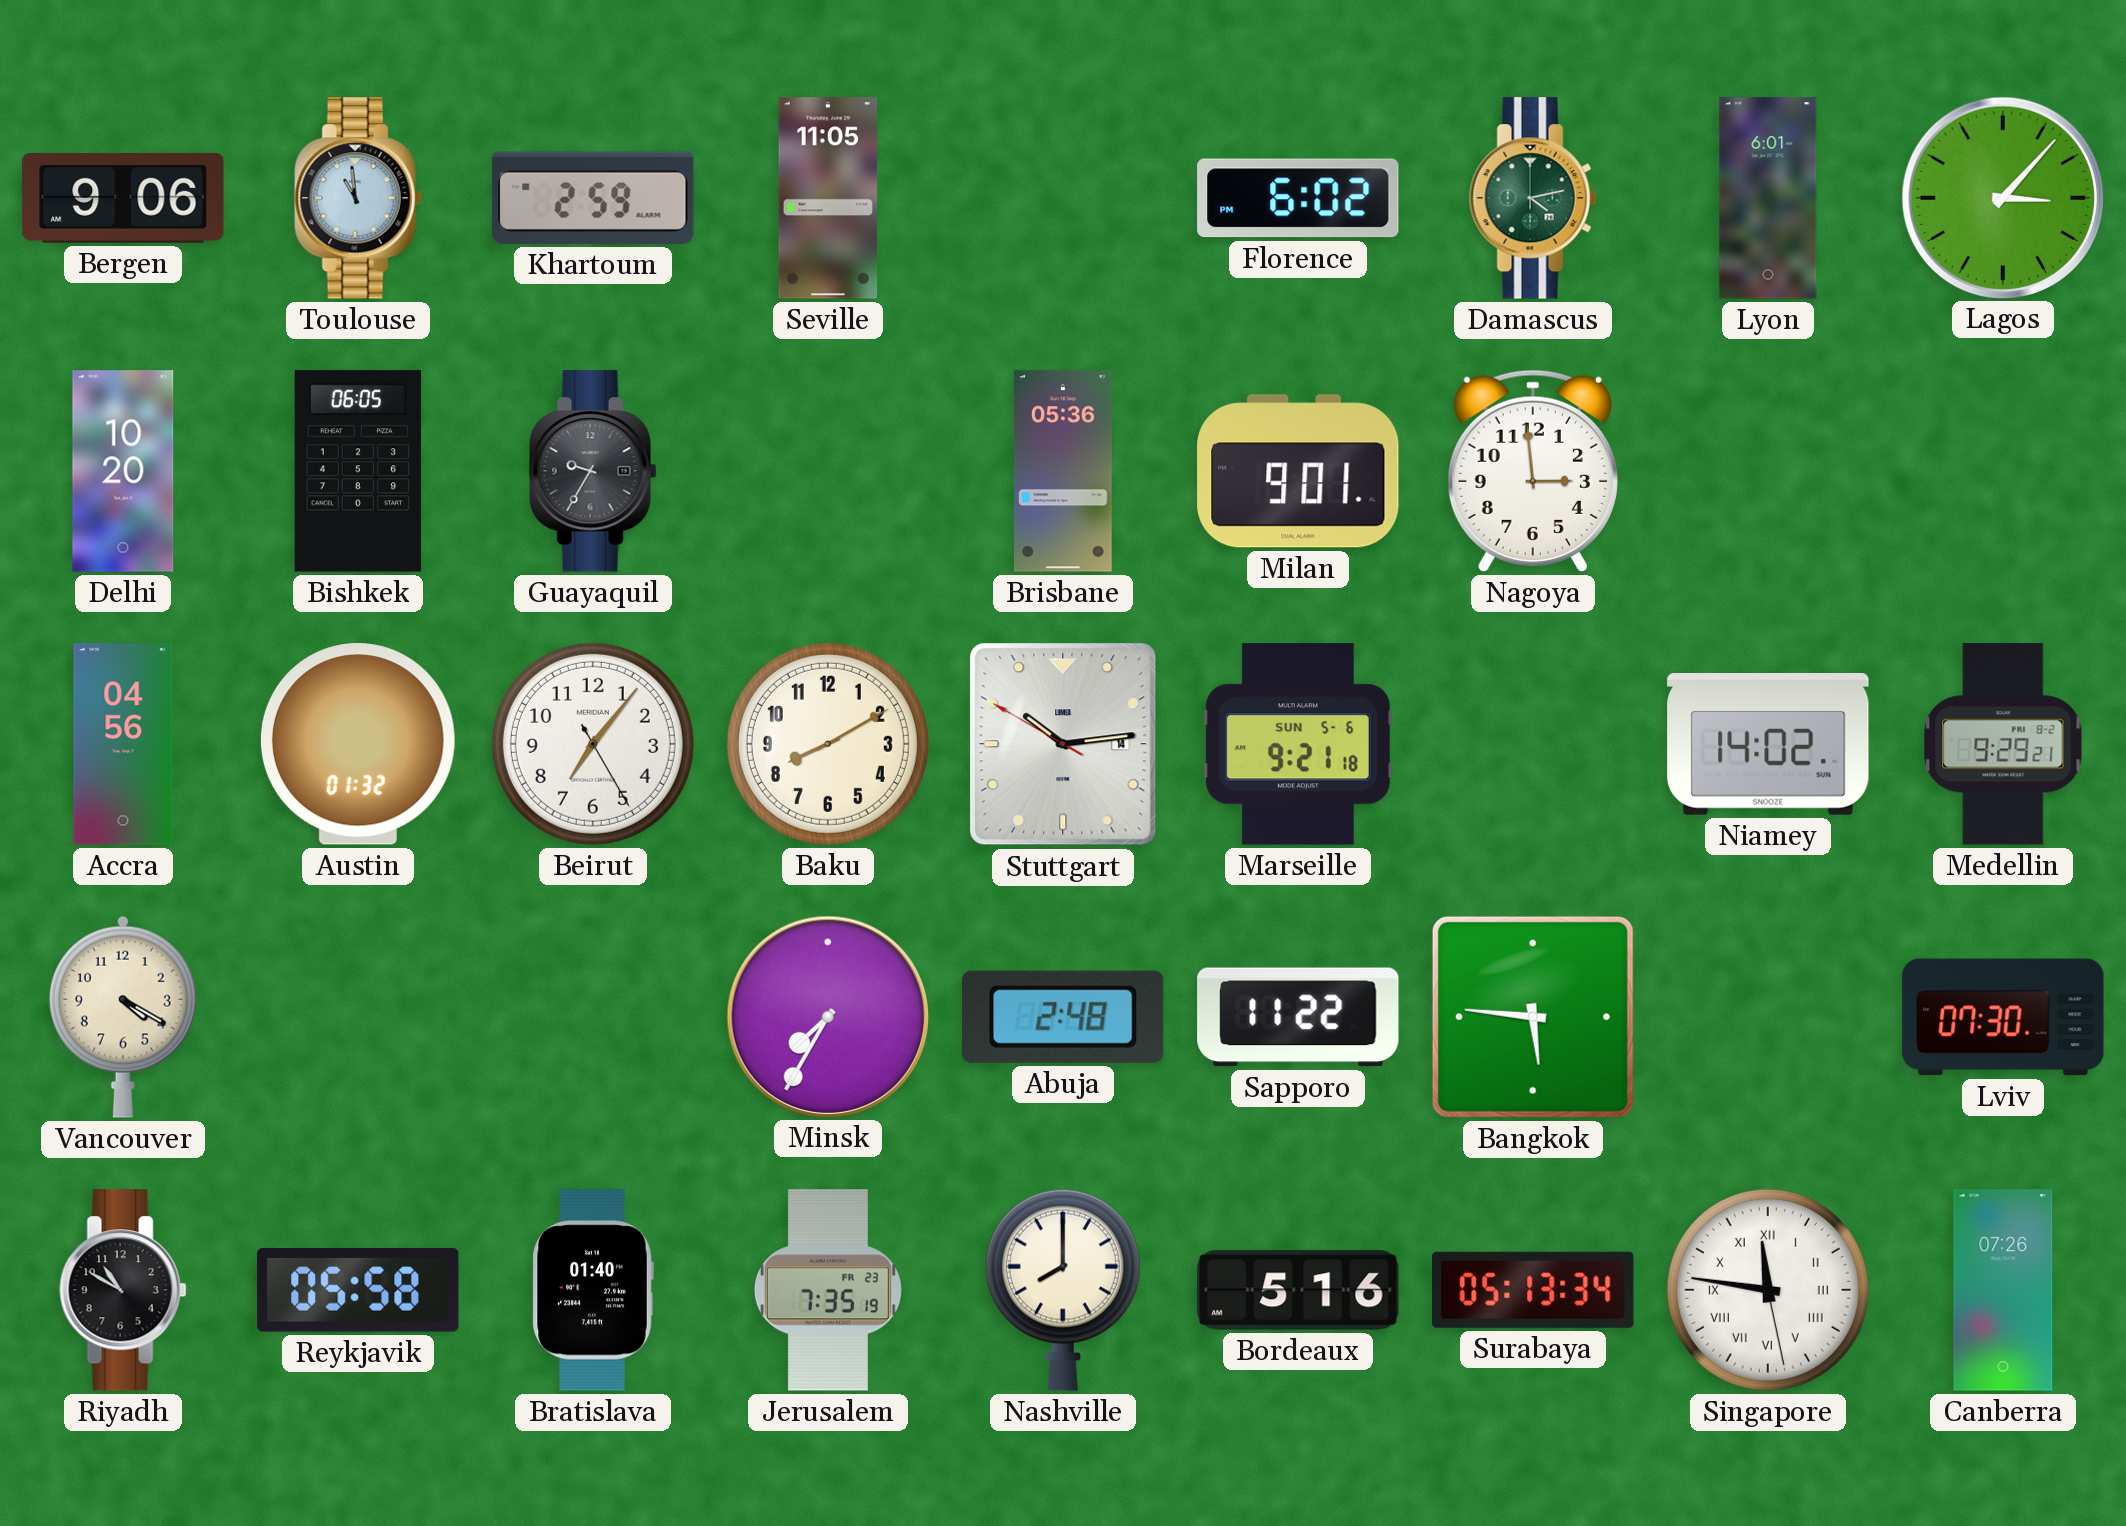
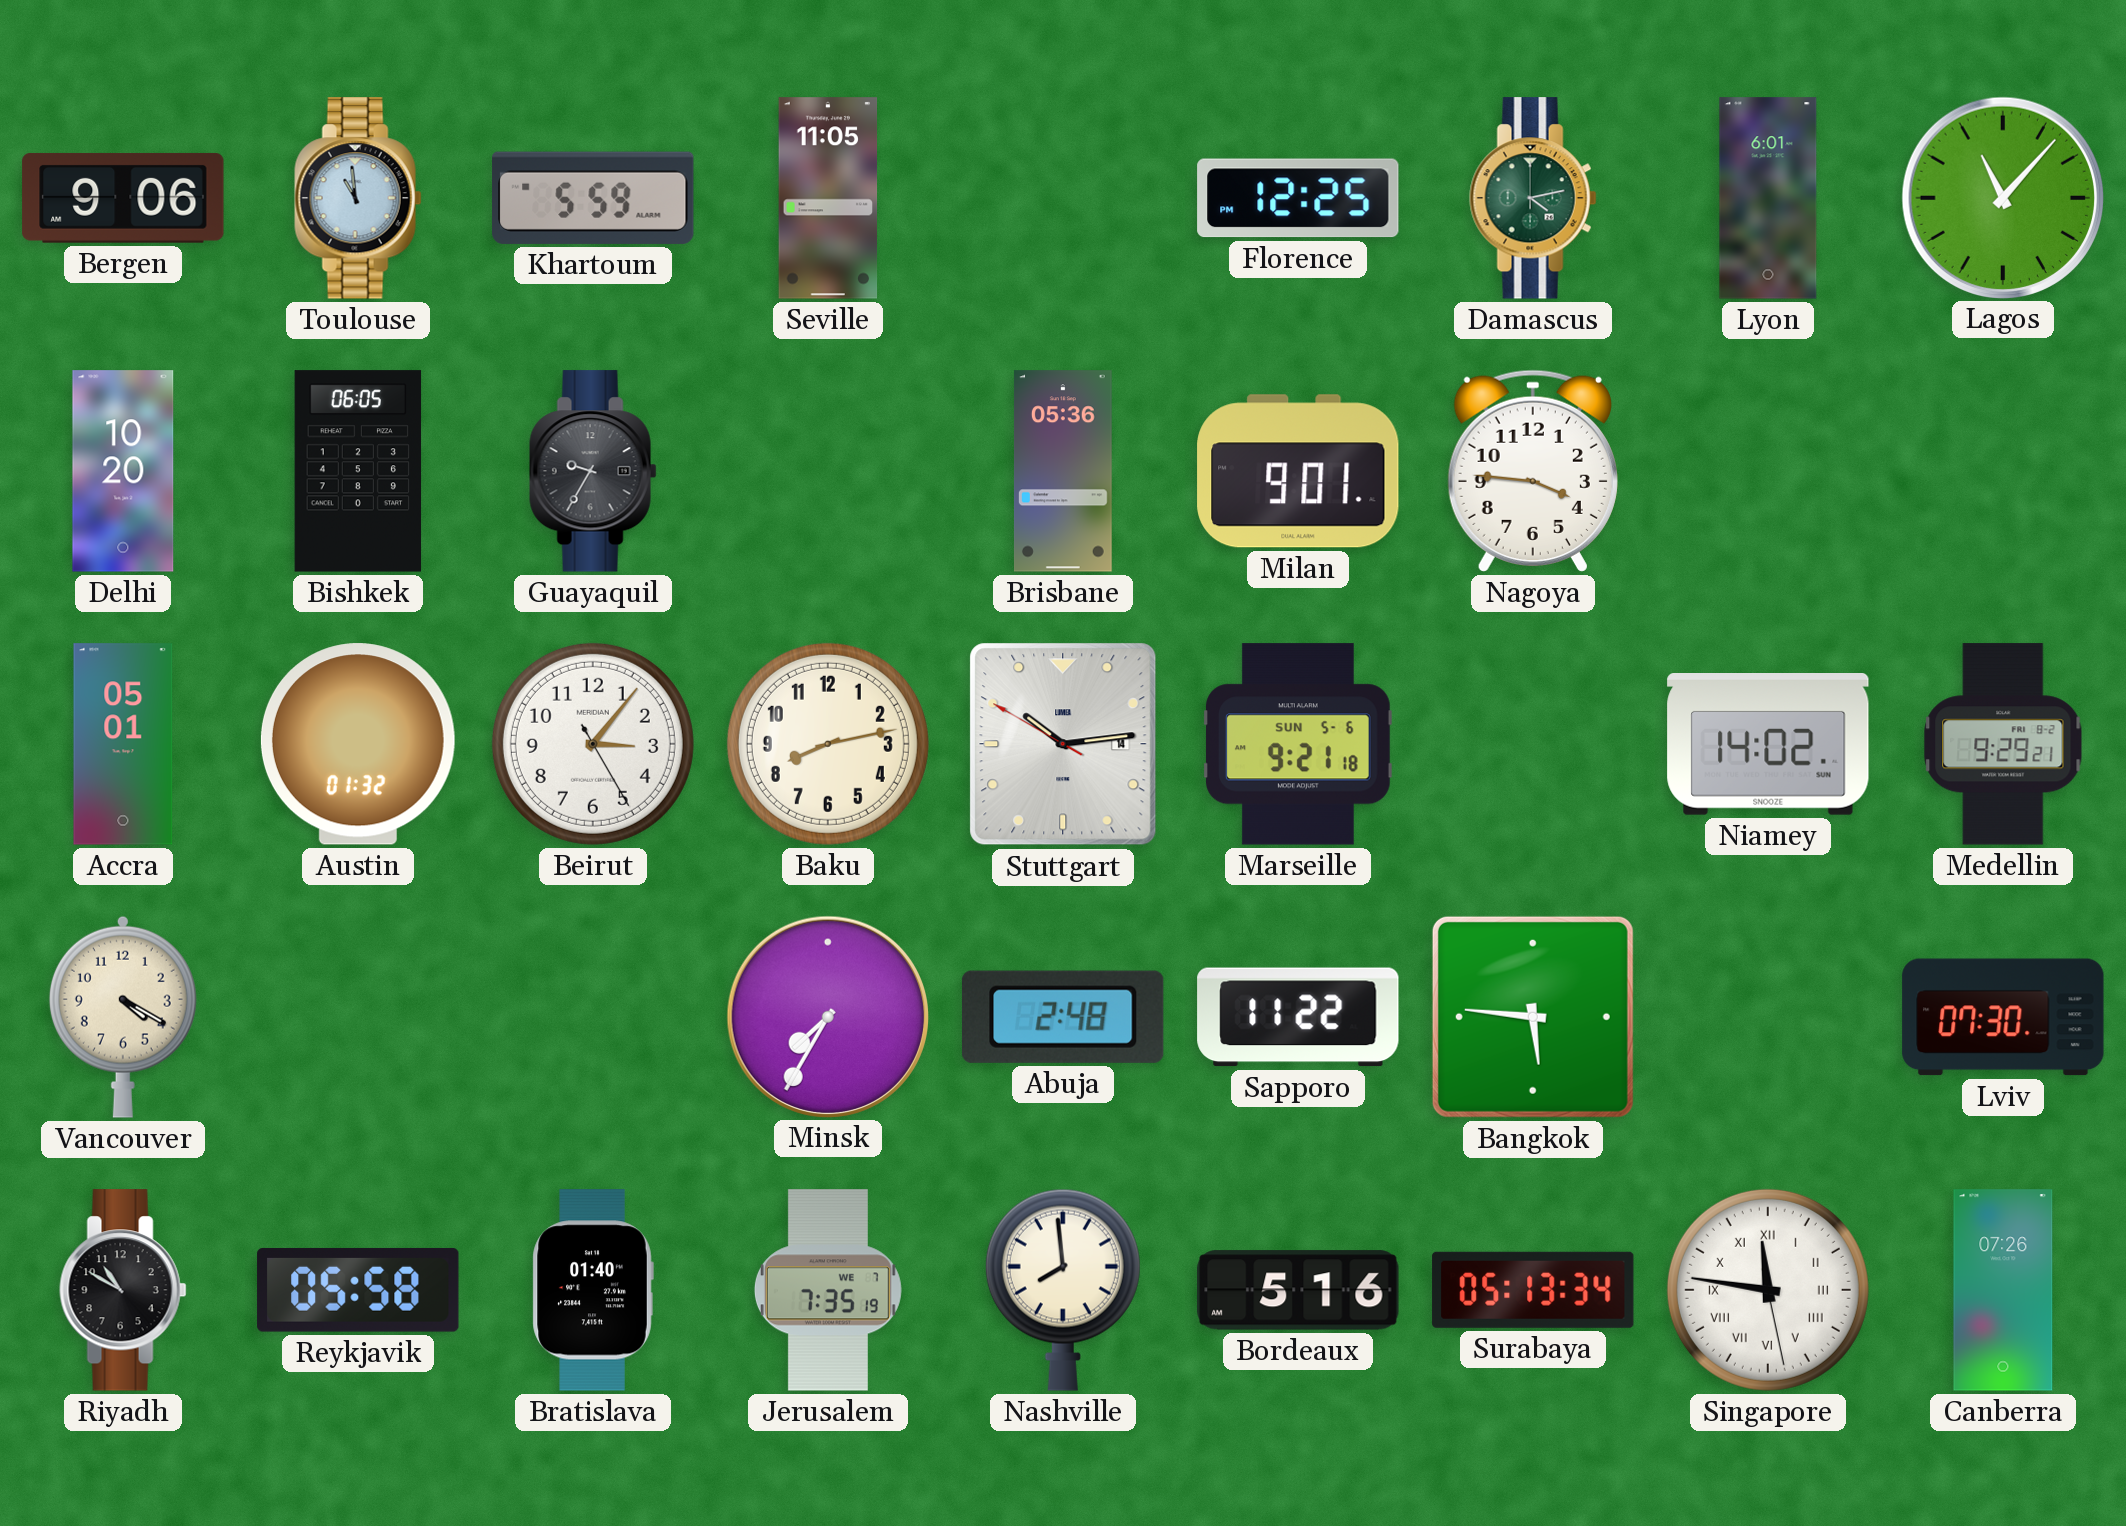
Khartoum: 2:59 -> 5:59
Florence: 6:02 -> 12:25
Lagos: 3:07 -> 11:07
Nagoya: 2:59 -> 3:46
Accra: 04:56 -> 05:01
Beirut: 7:06 -> 3:06
Baku: 8:10 -> 8:13
Jerusalem date: FR 23 -> WE 7
Nashville: 8:00 -> 7:59
